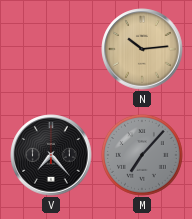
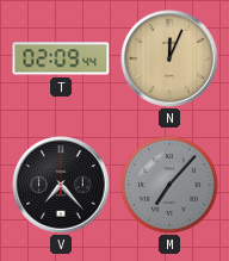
T: none -> 02:09
N: 10:14 -> 12:04
